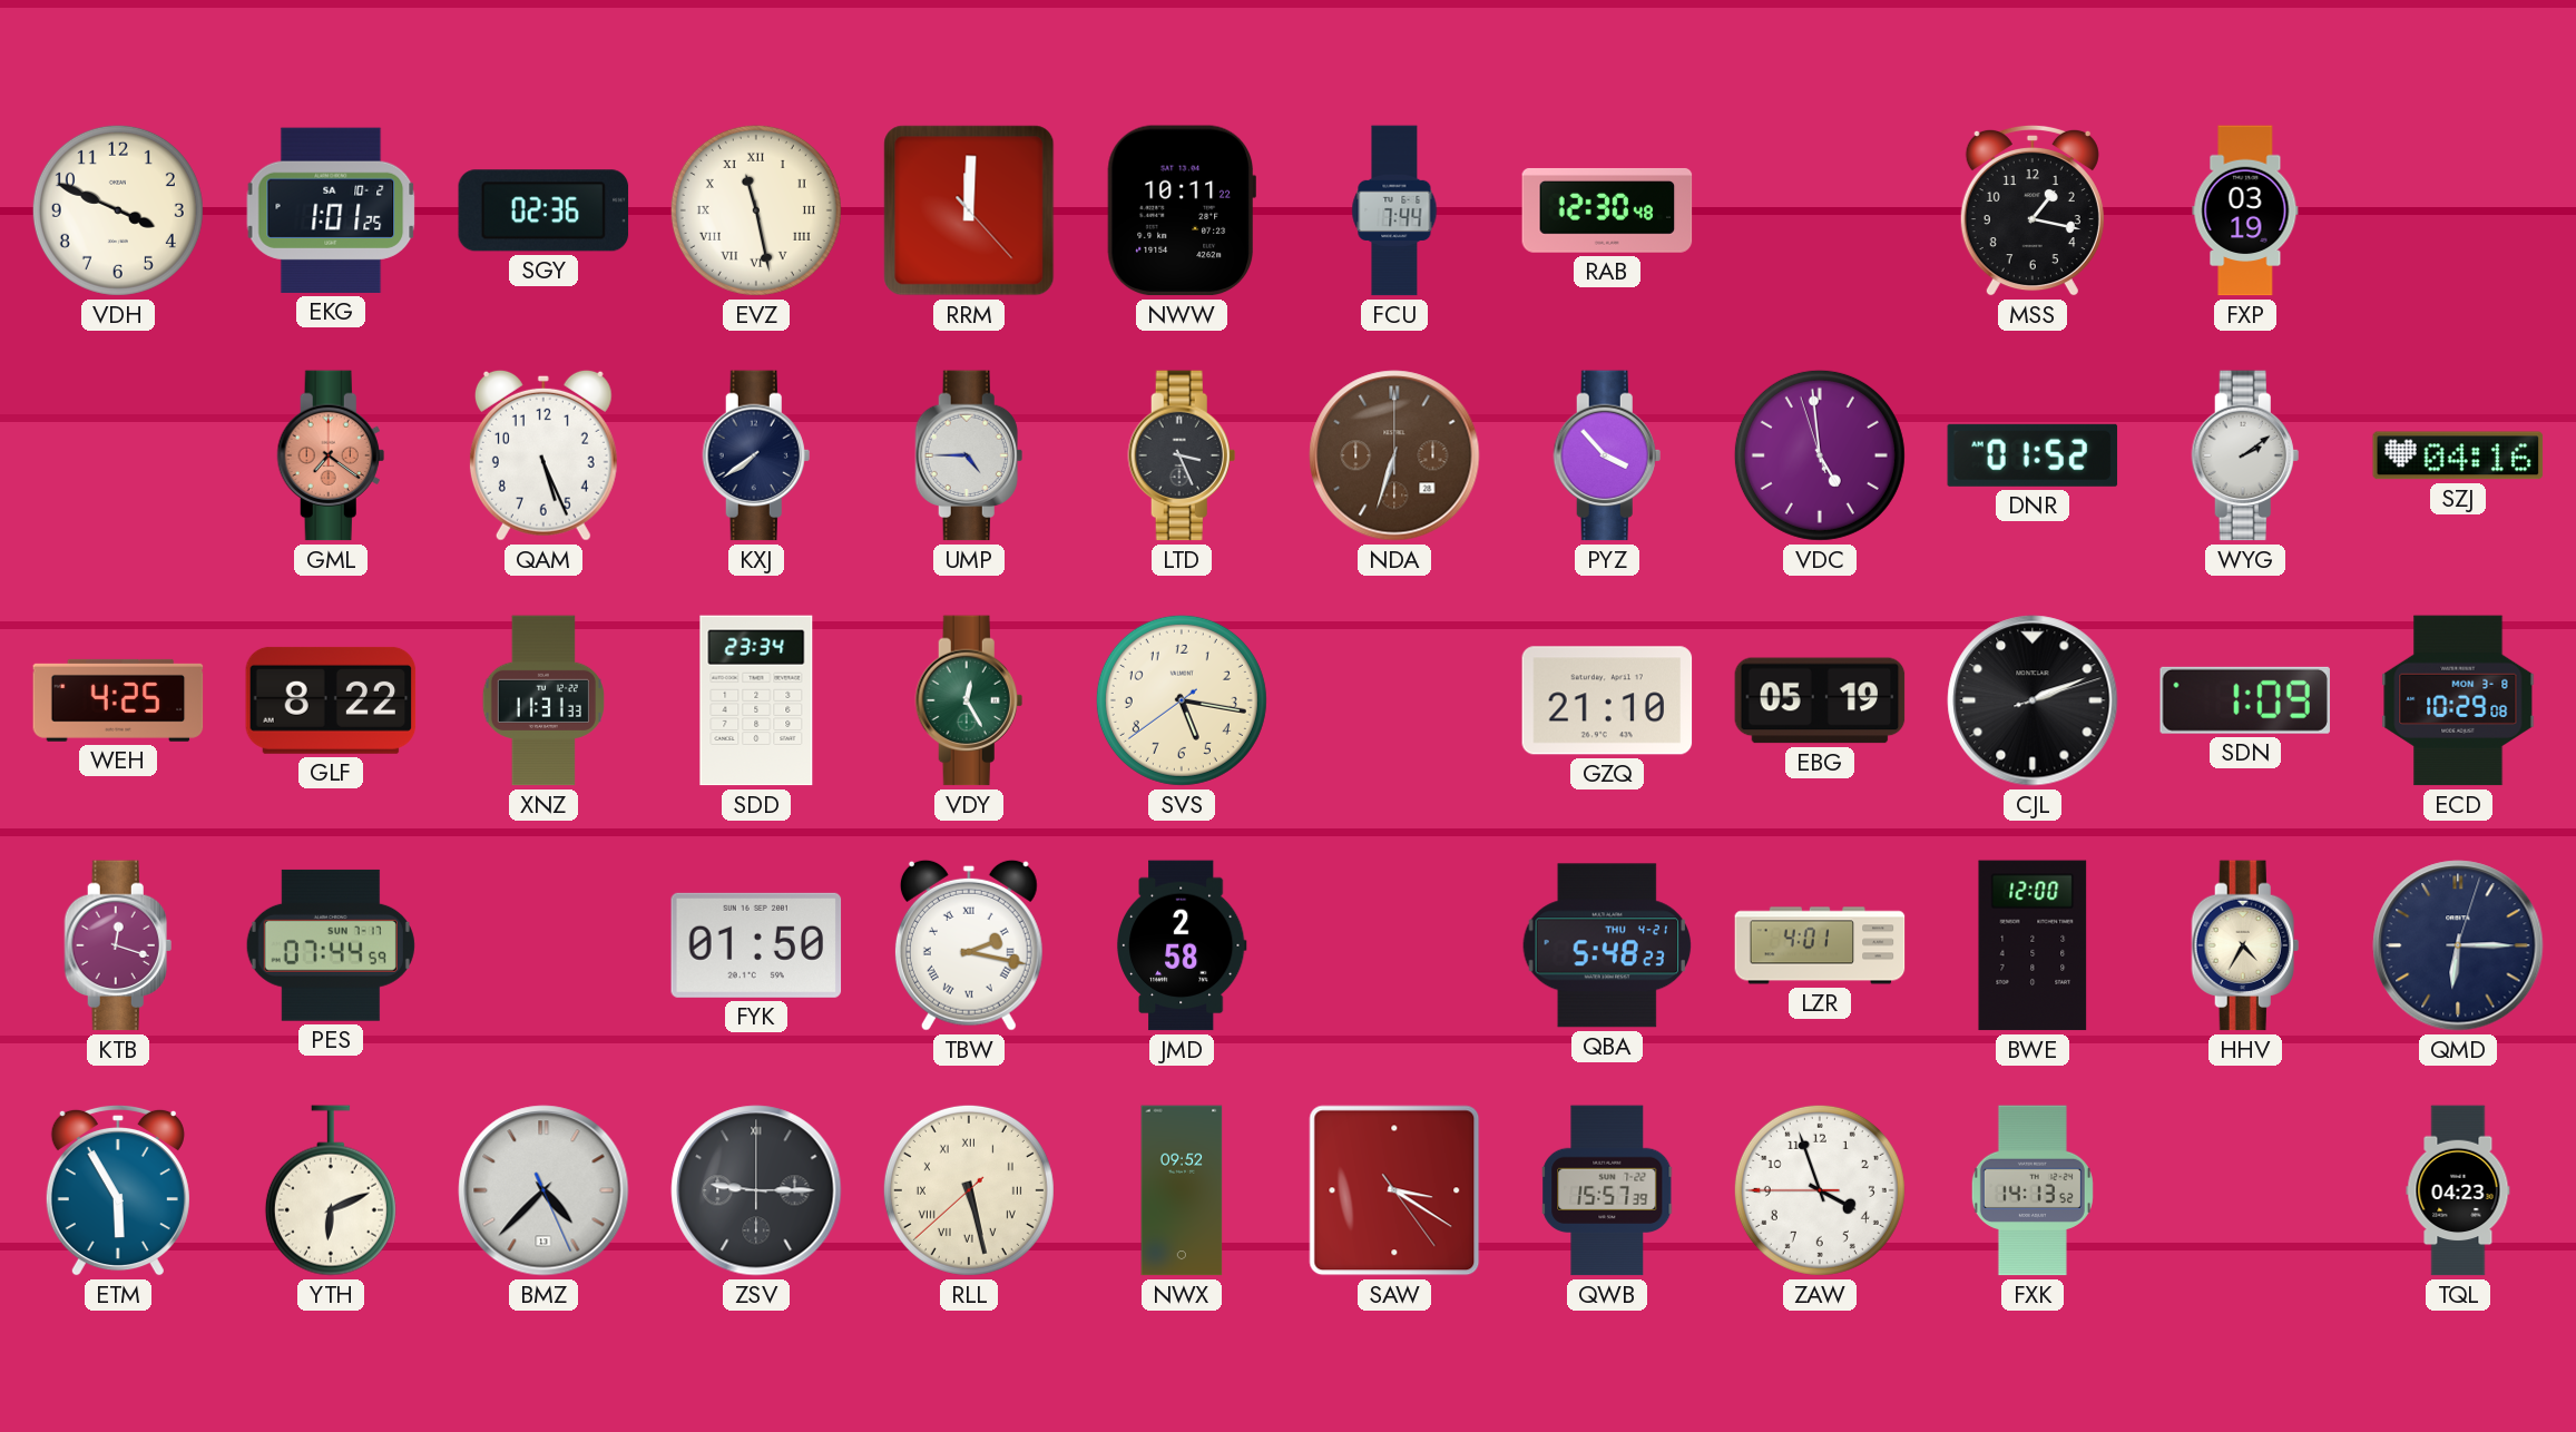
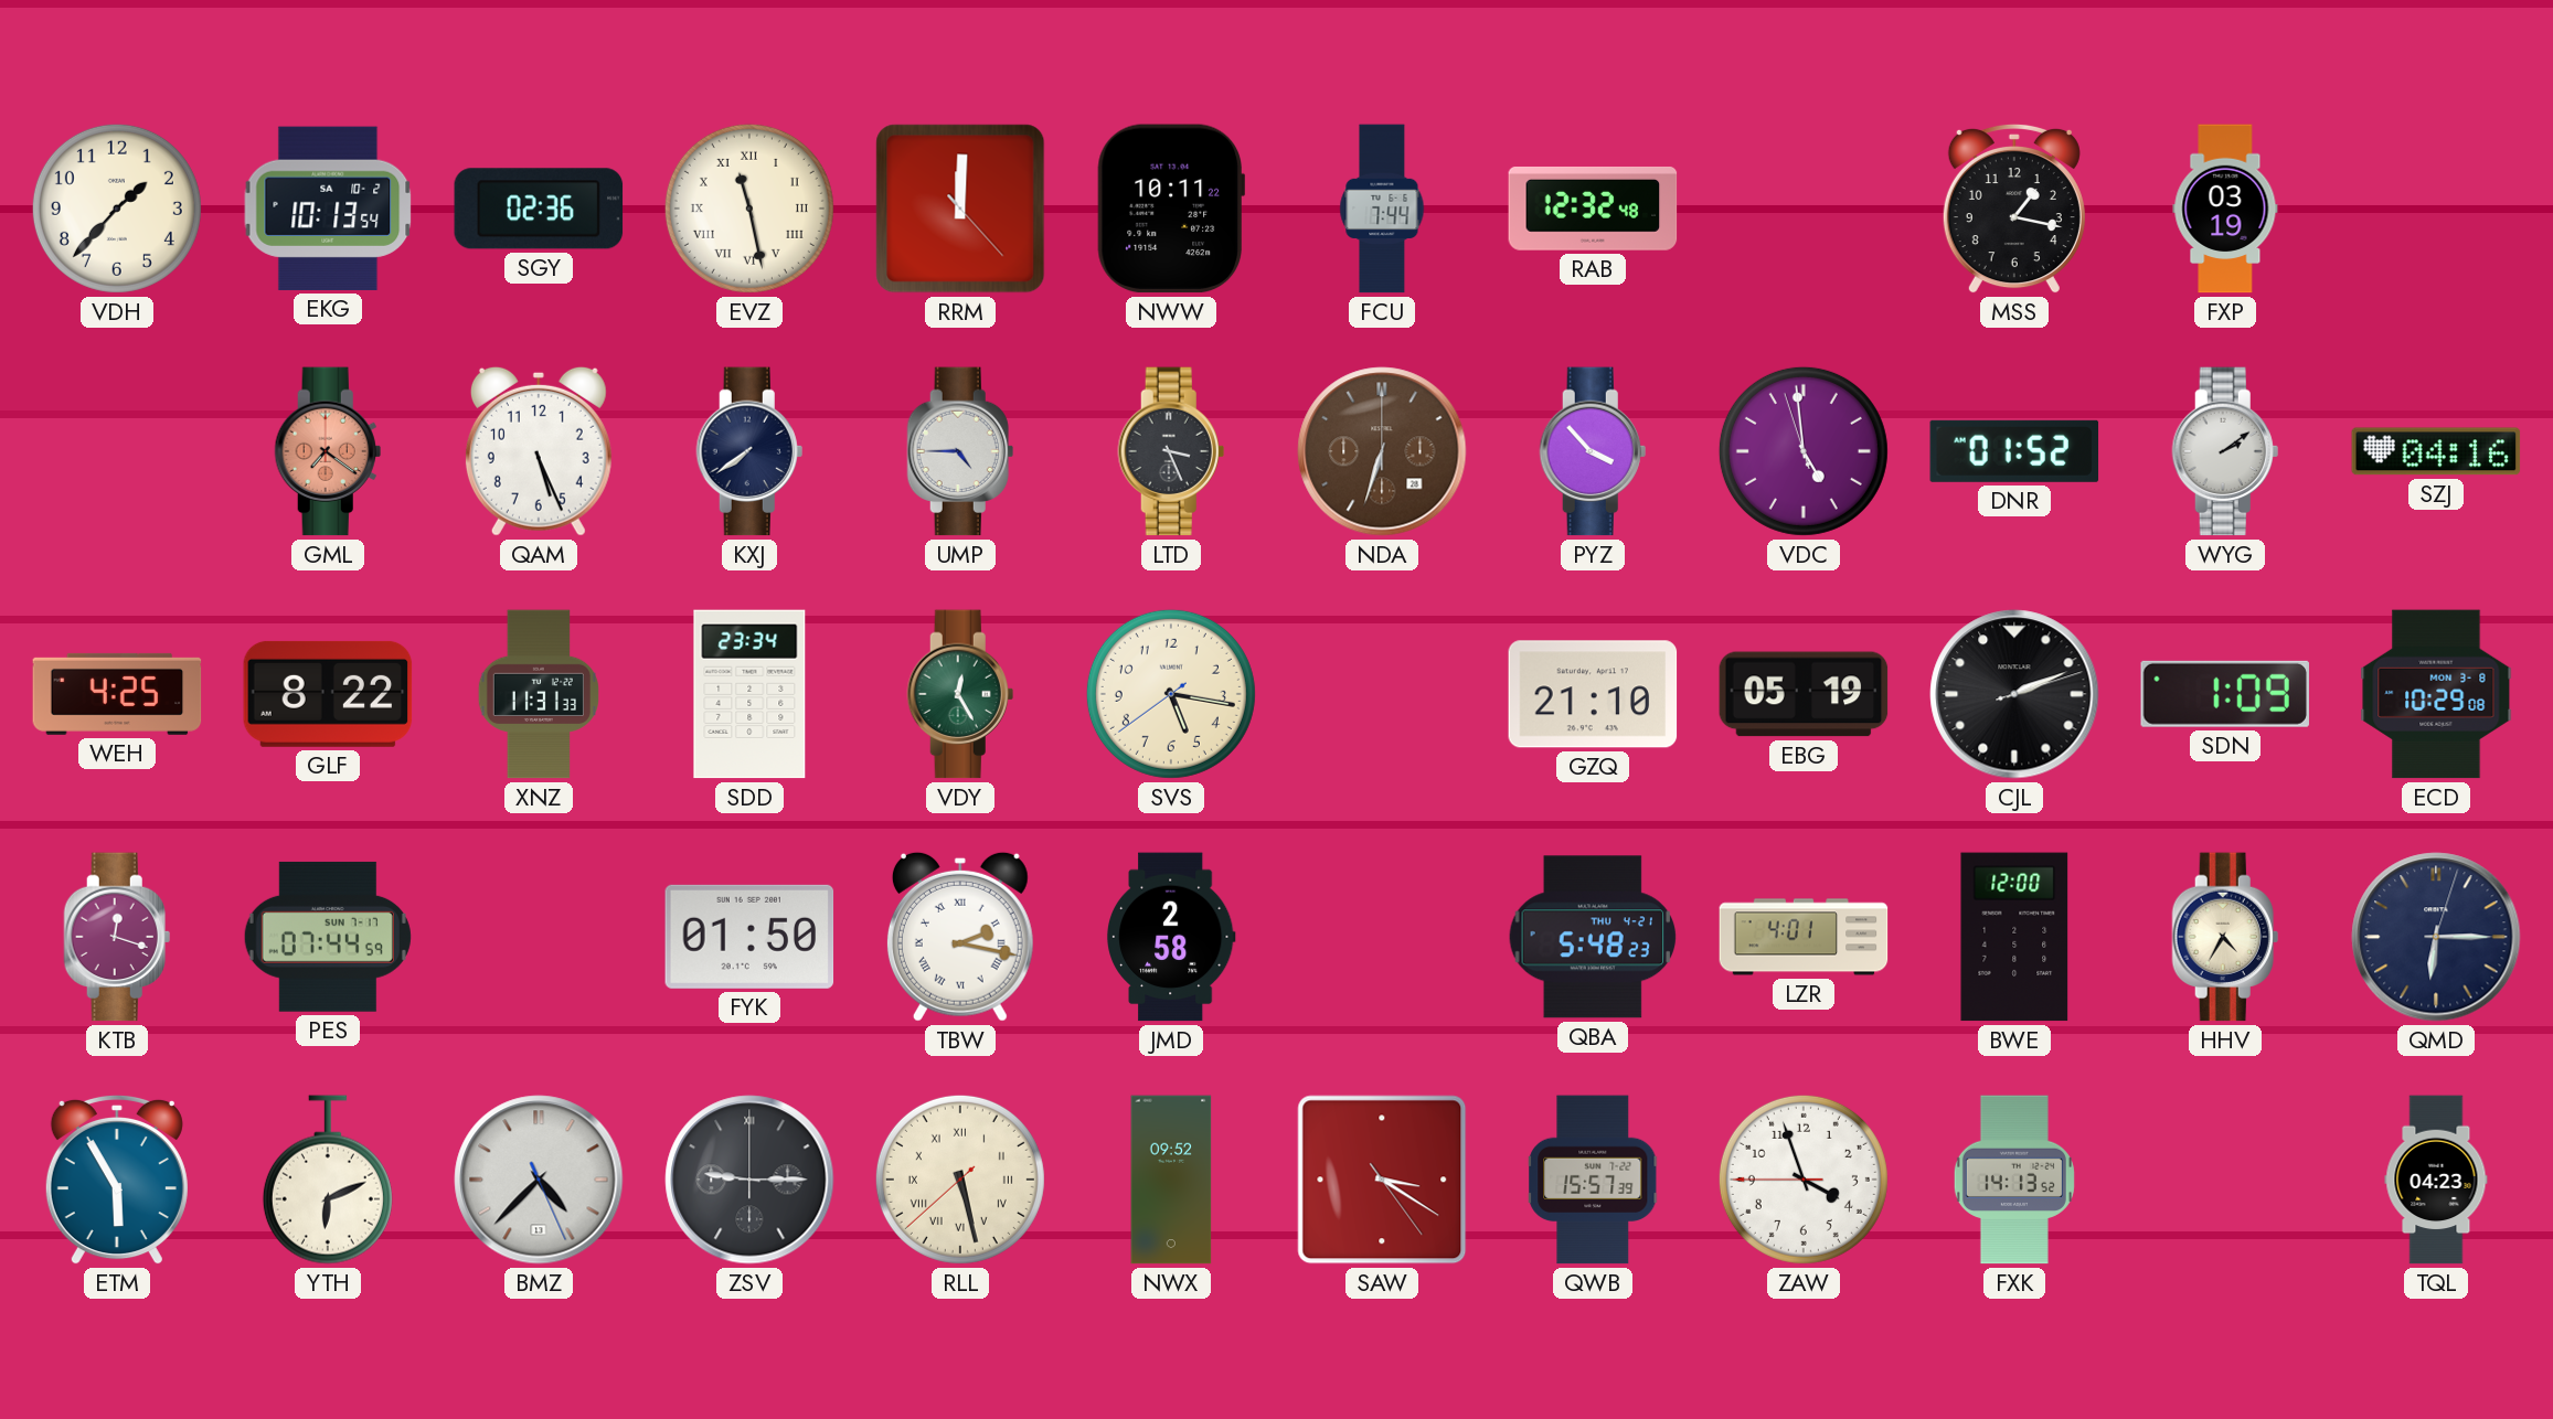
VDH: 3:49 -> 1:37
EKG: 1:01 -> 10:13
RAB: 12:30 -> 12:32
